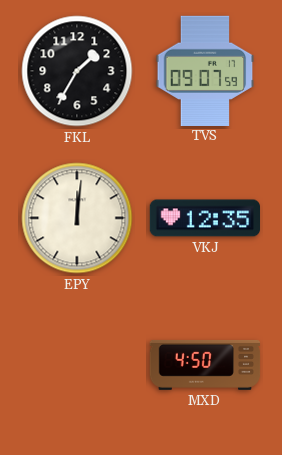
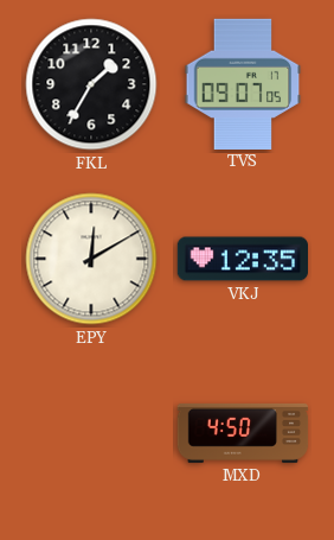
TVS: 09:07:59 -> 09:07:05
EPY: 12:01 -> 12:10
